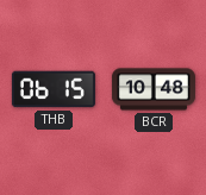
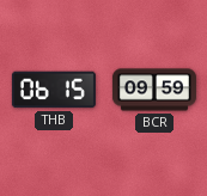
BCR: 10:48 -> 09:59
